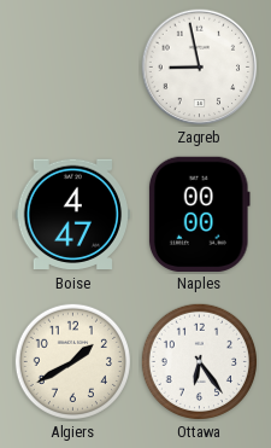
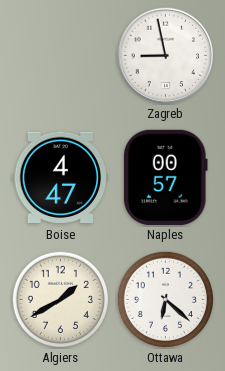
Naples: 00:00 -> 00:57
Ottawa: 6:24 -> 6:22
